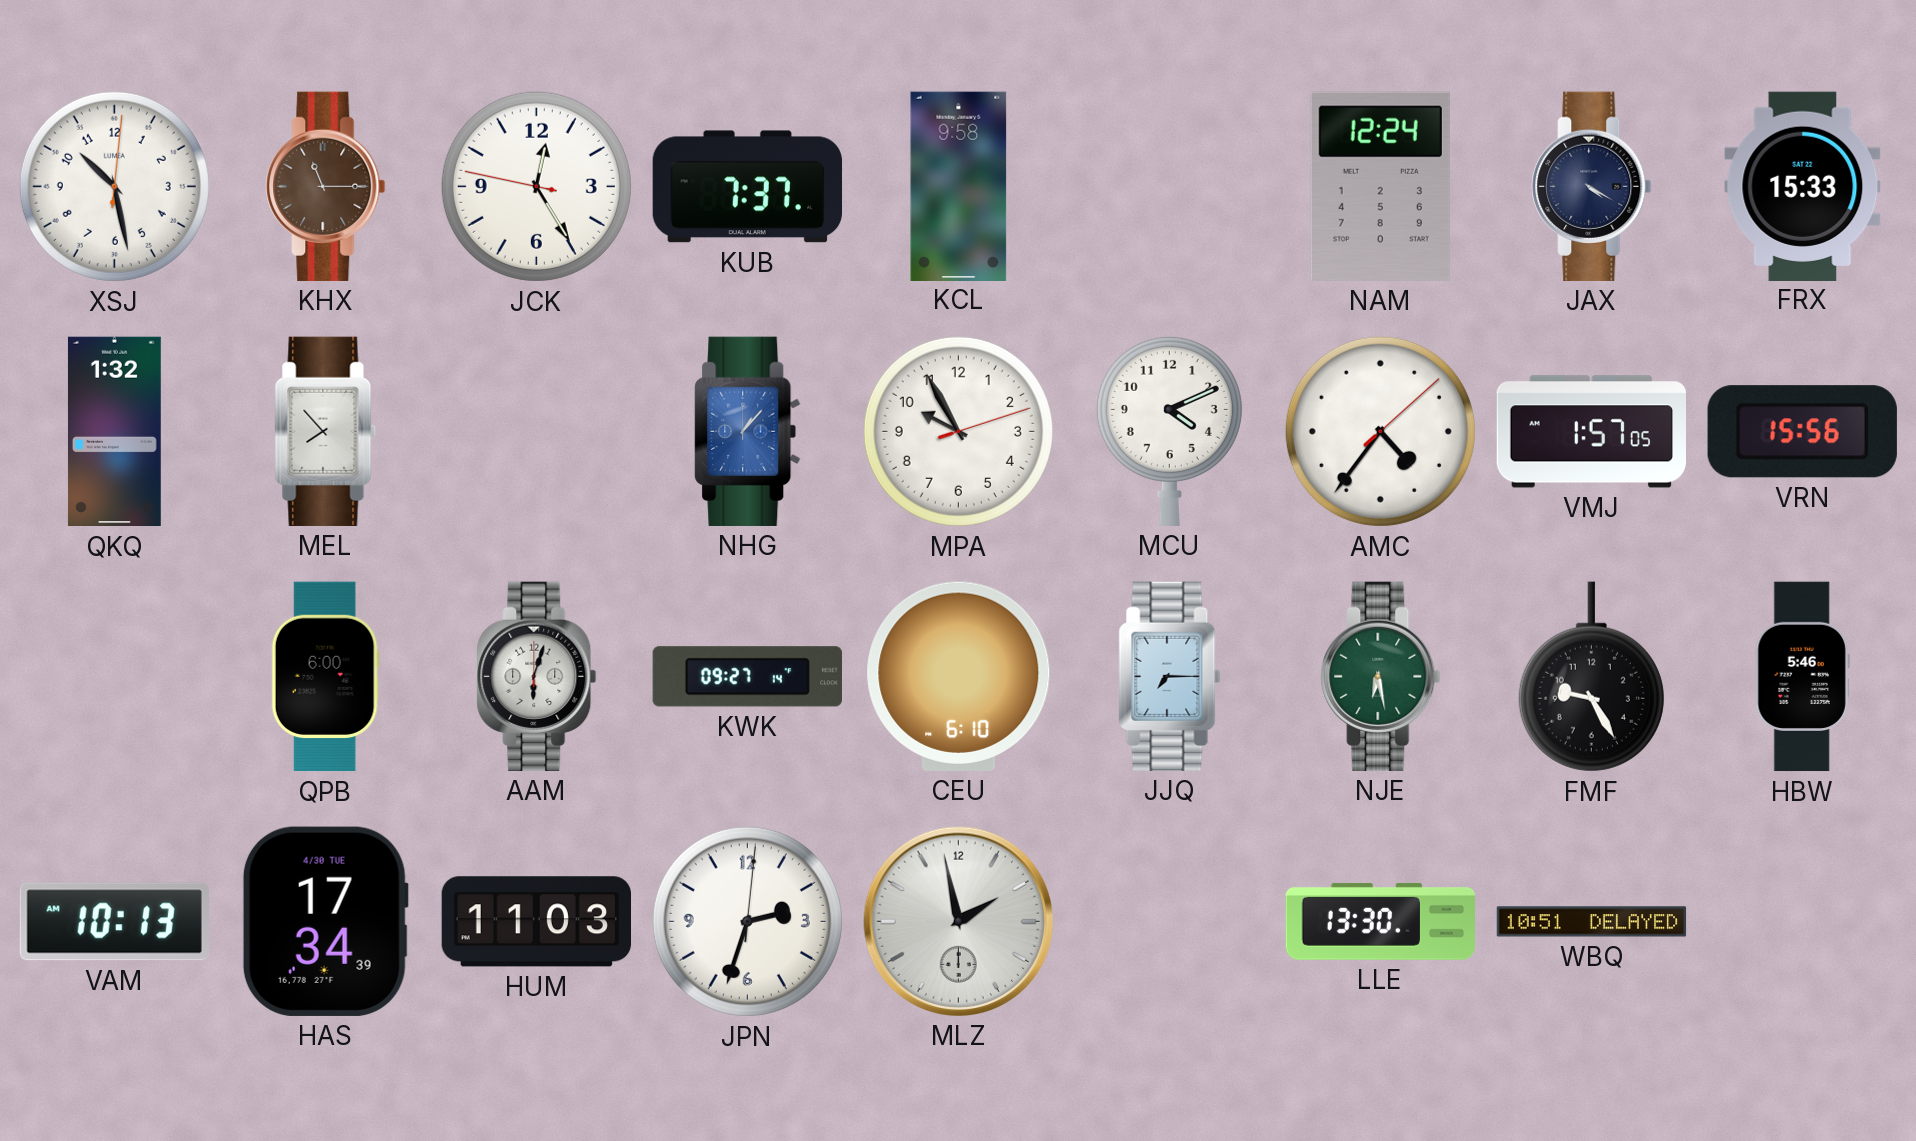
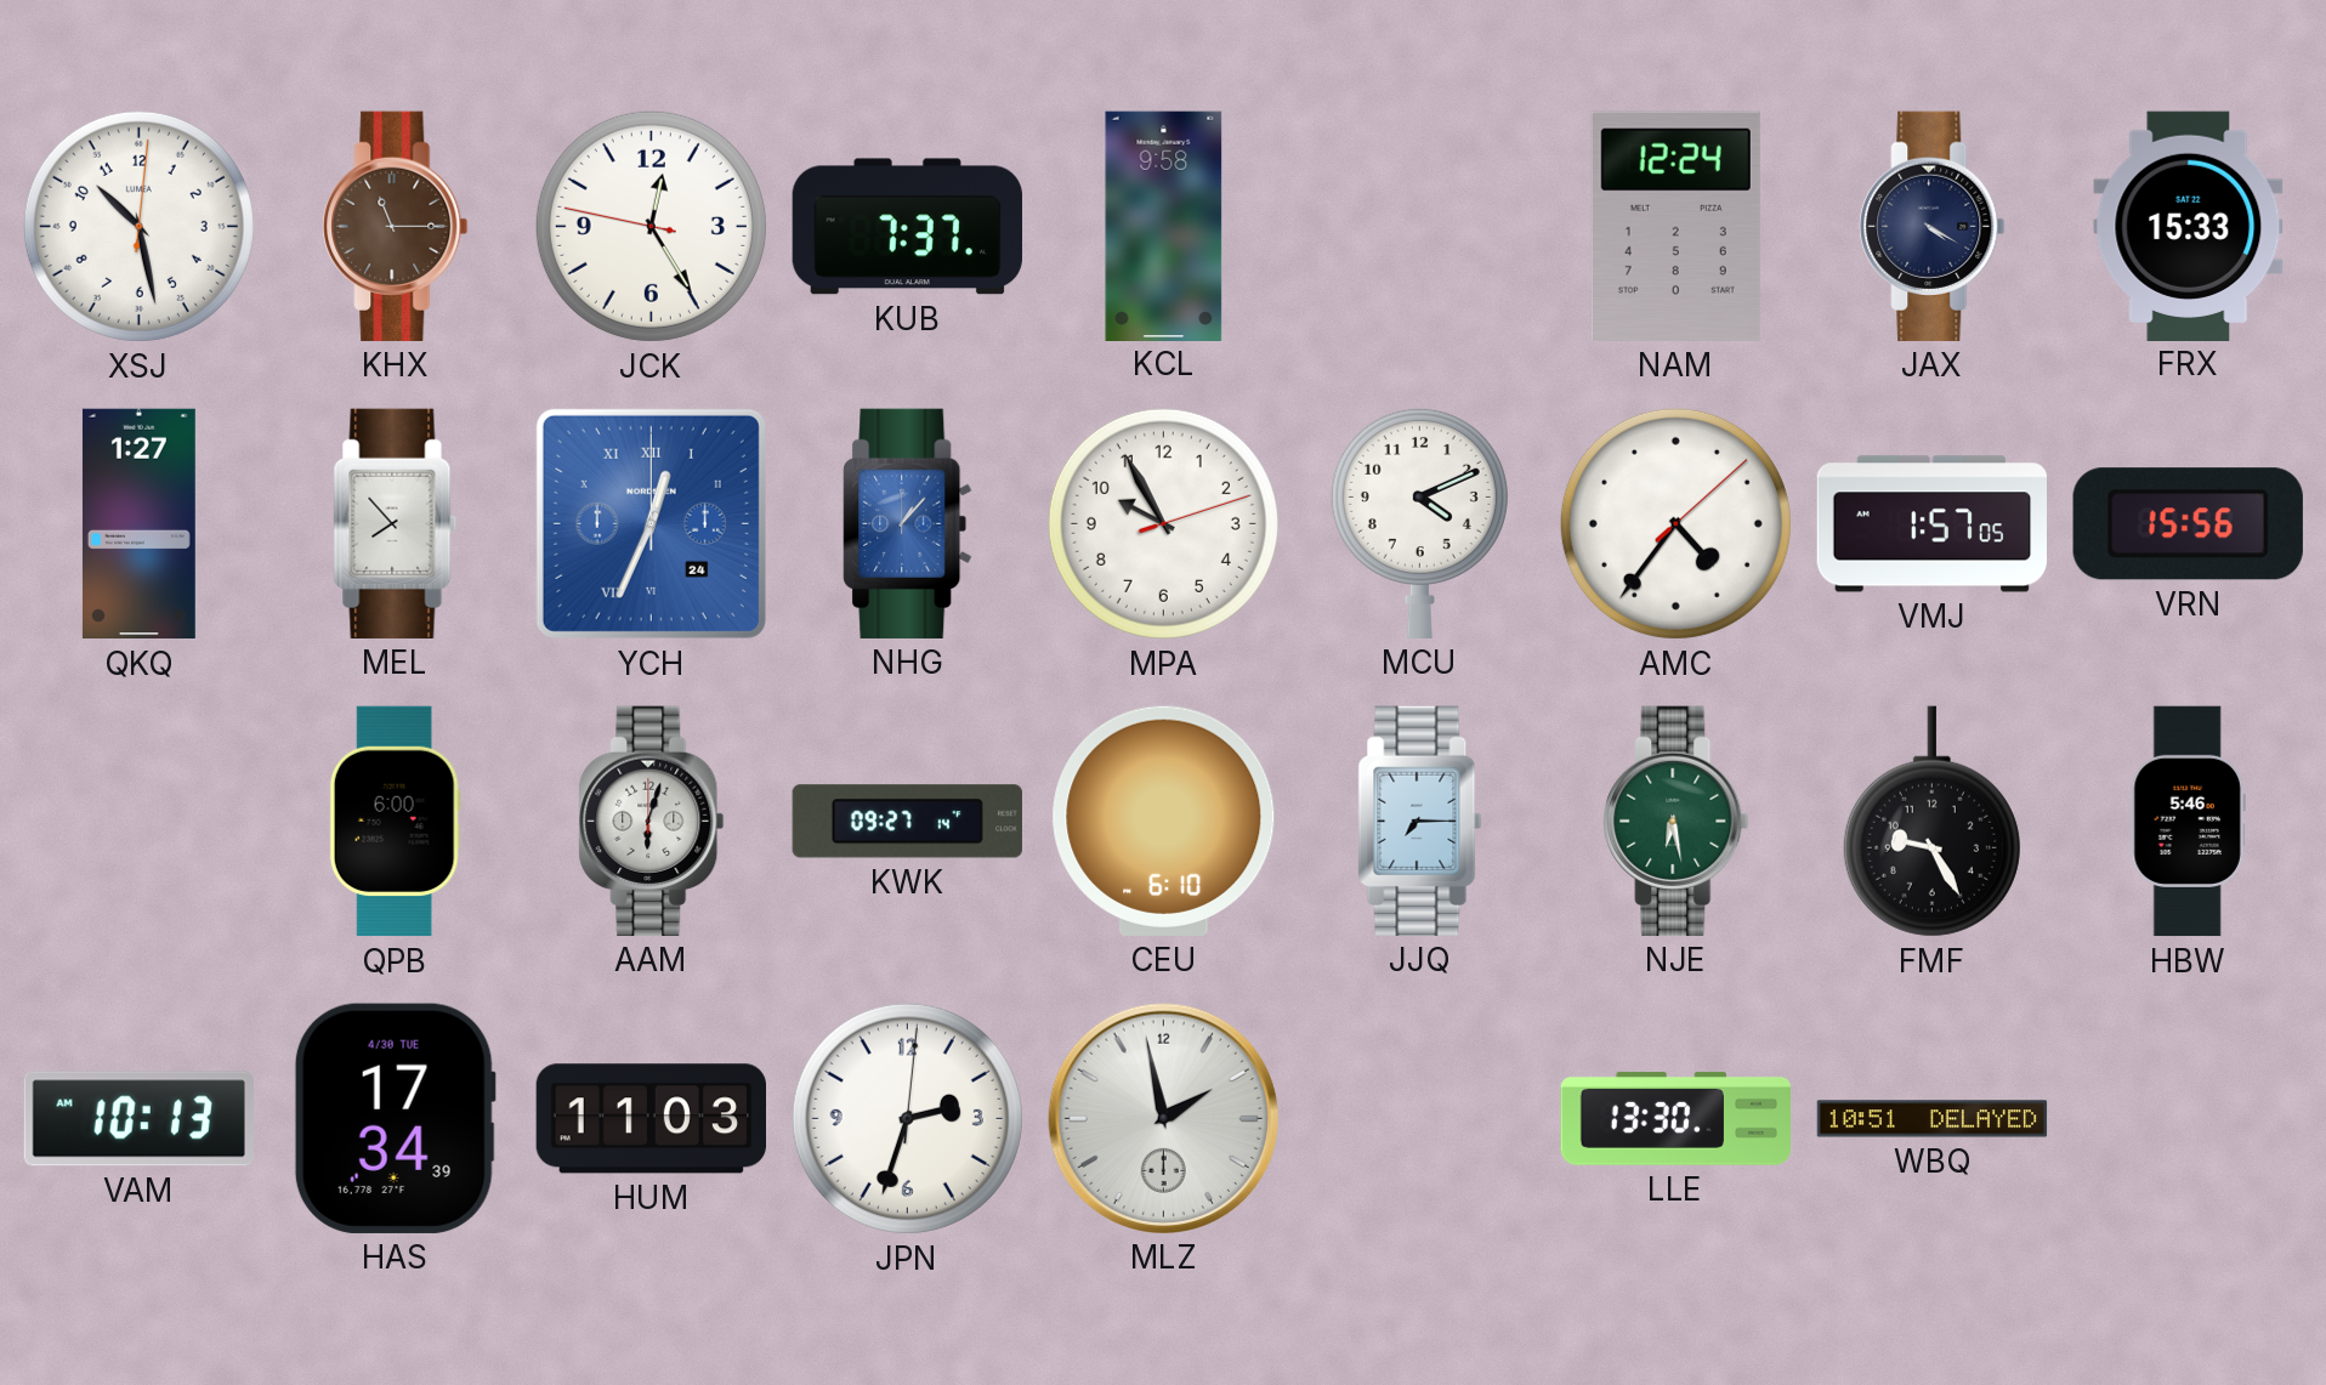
QKQ: 1:32 -> 1:27
YCH: none -> 12:34
